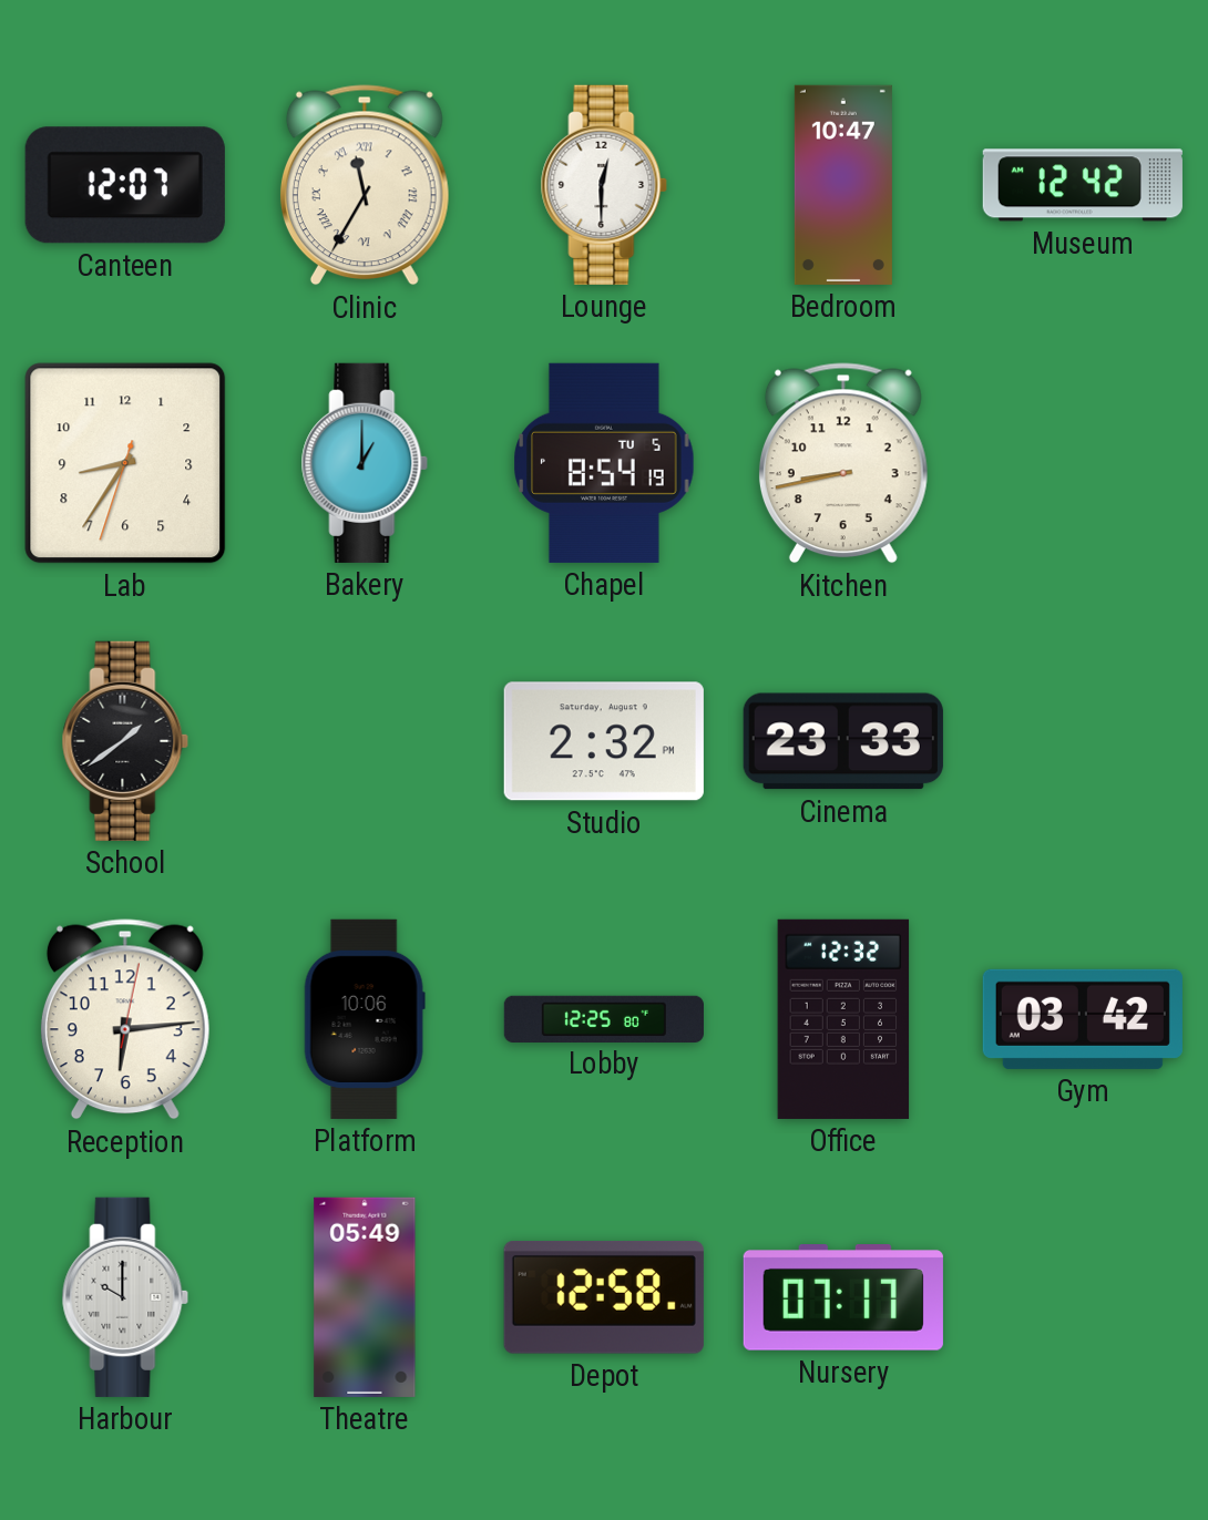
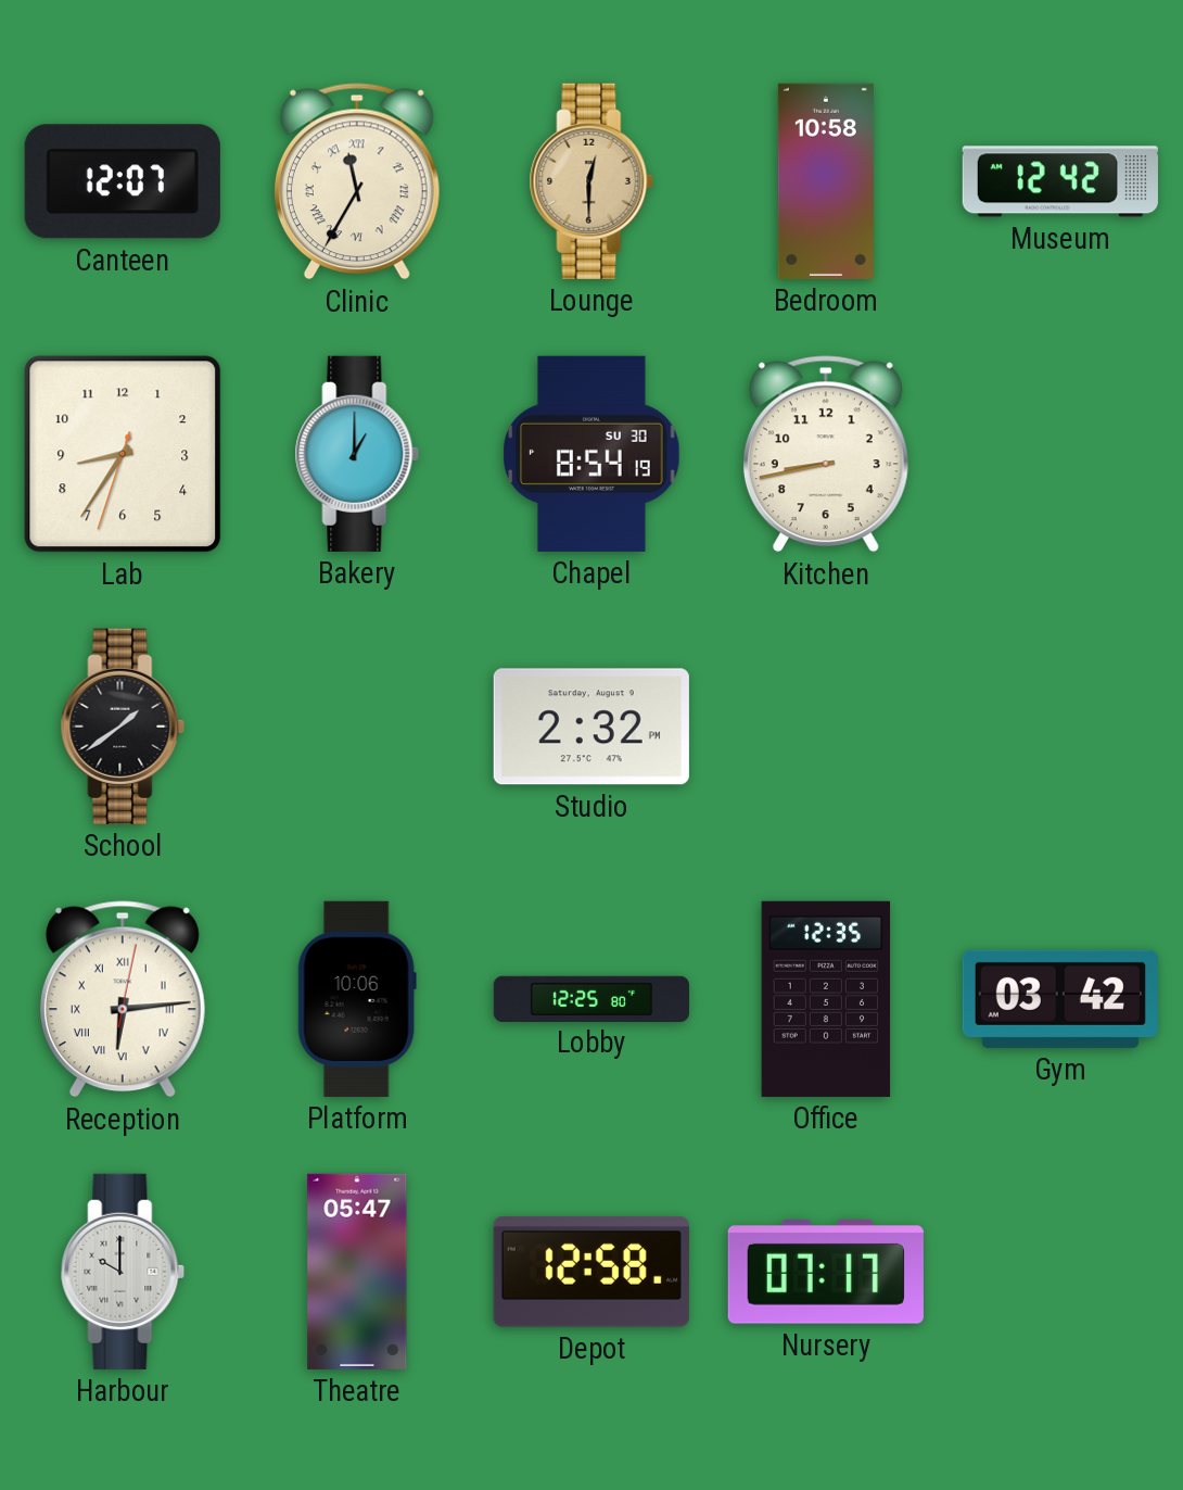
Lounge dial: white -> champagne
Bedroom: 10:47 -> 10:58
Chapel date: TU 5 -> SU 30
Cinema: 23:33 -> none
Reception numerals: Arabic -> Roman
Office: 12:32 -> 12:35
Theatre: 05:49 -> 05:47
